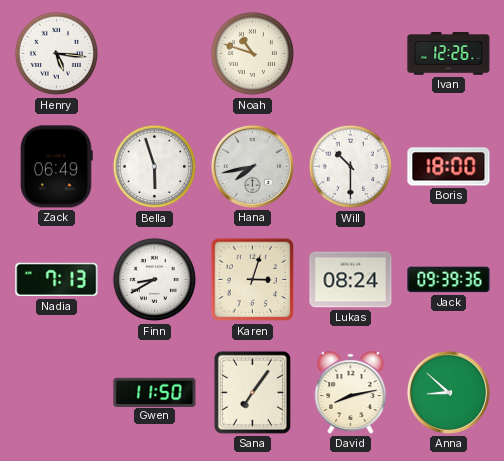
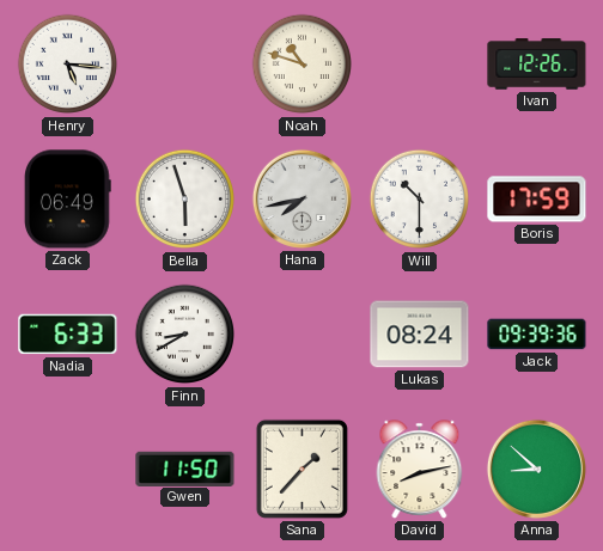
Boris: 18:00 -> 17:59
Nadia: 7:13 -> 6:33
Karen: 3:03 -> none
Sana: 7:06 -> 1:37
